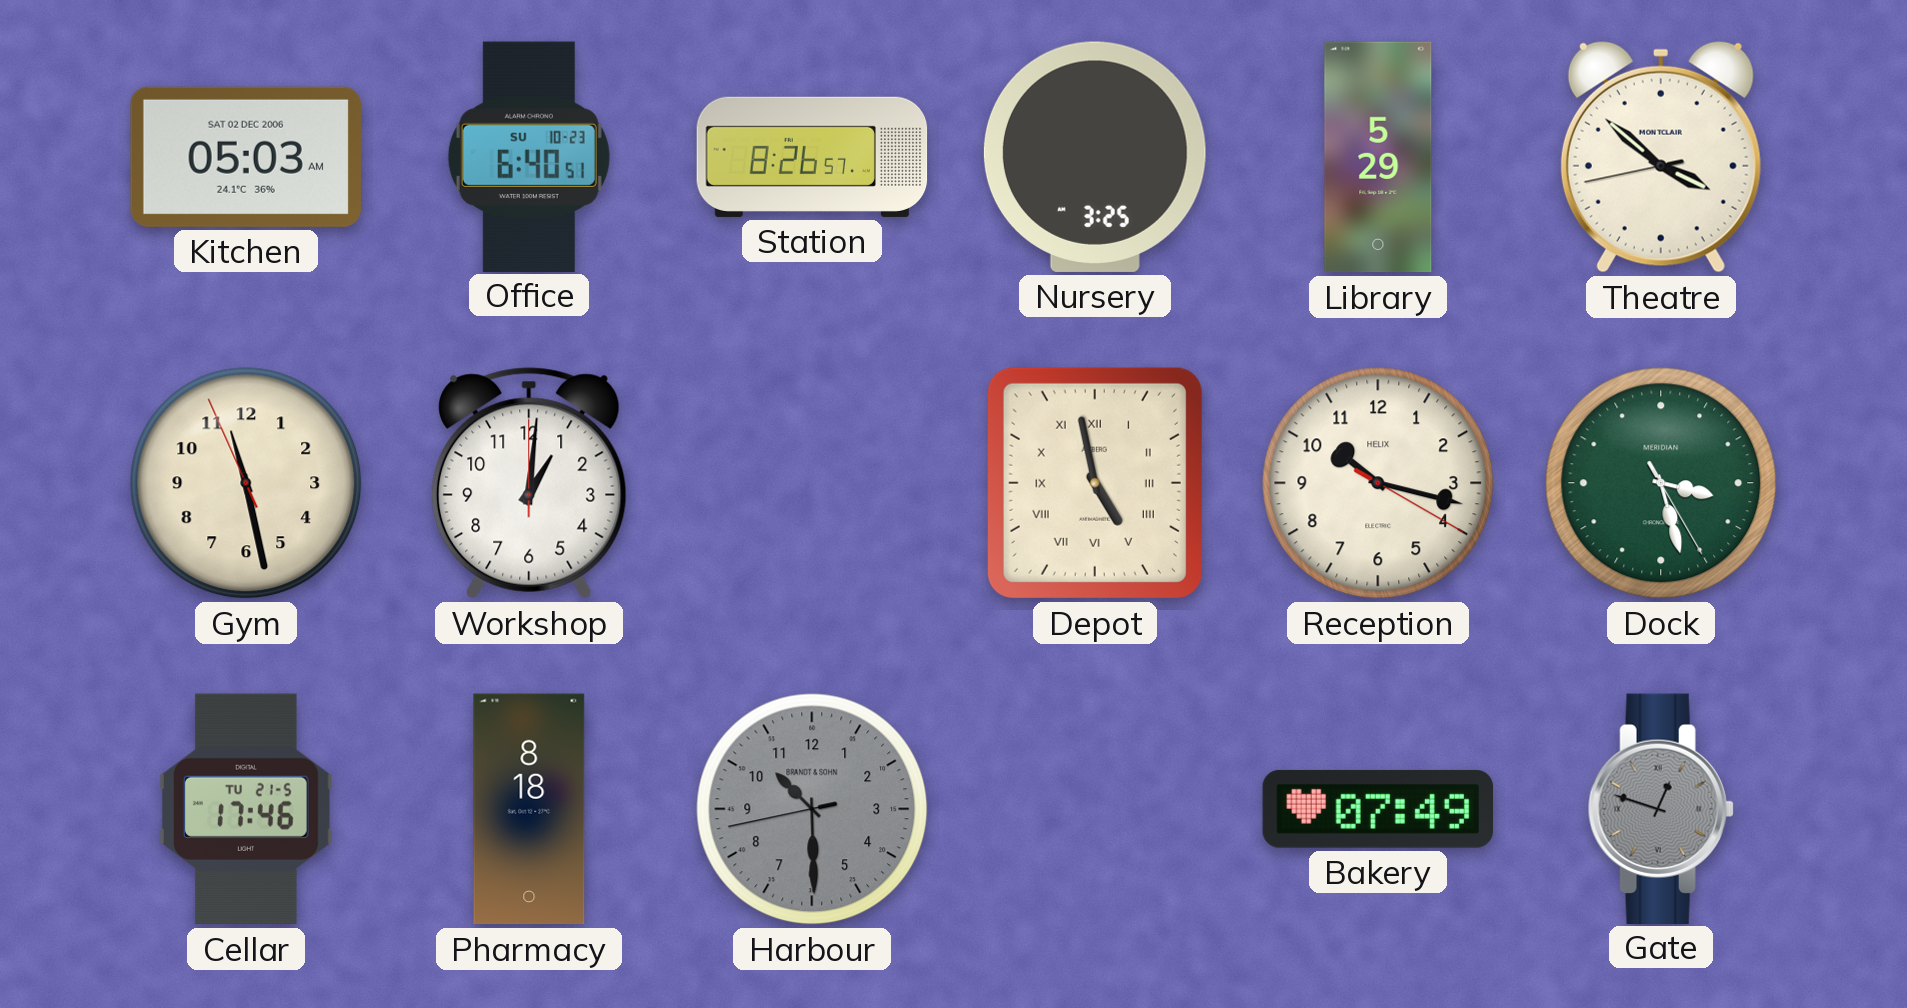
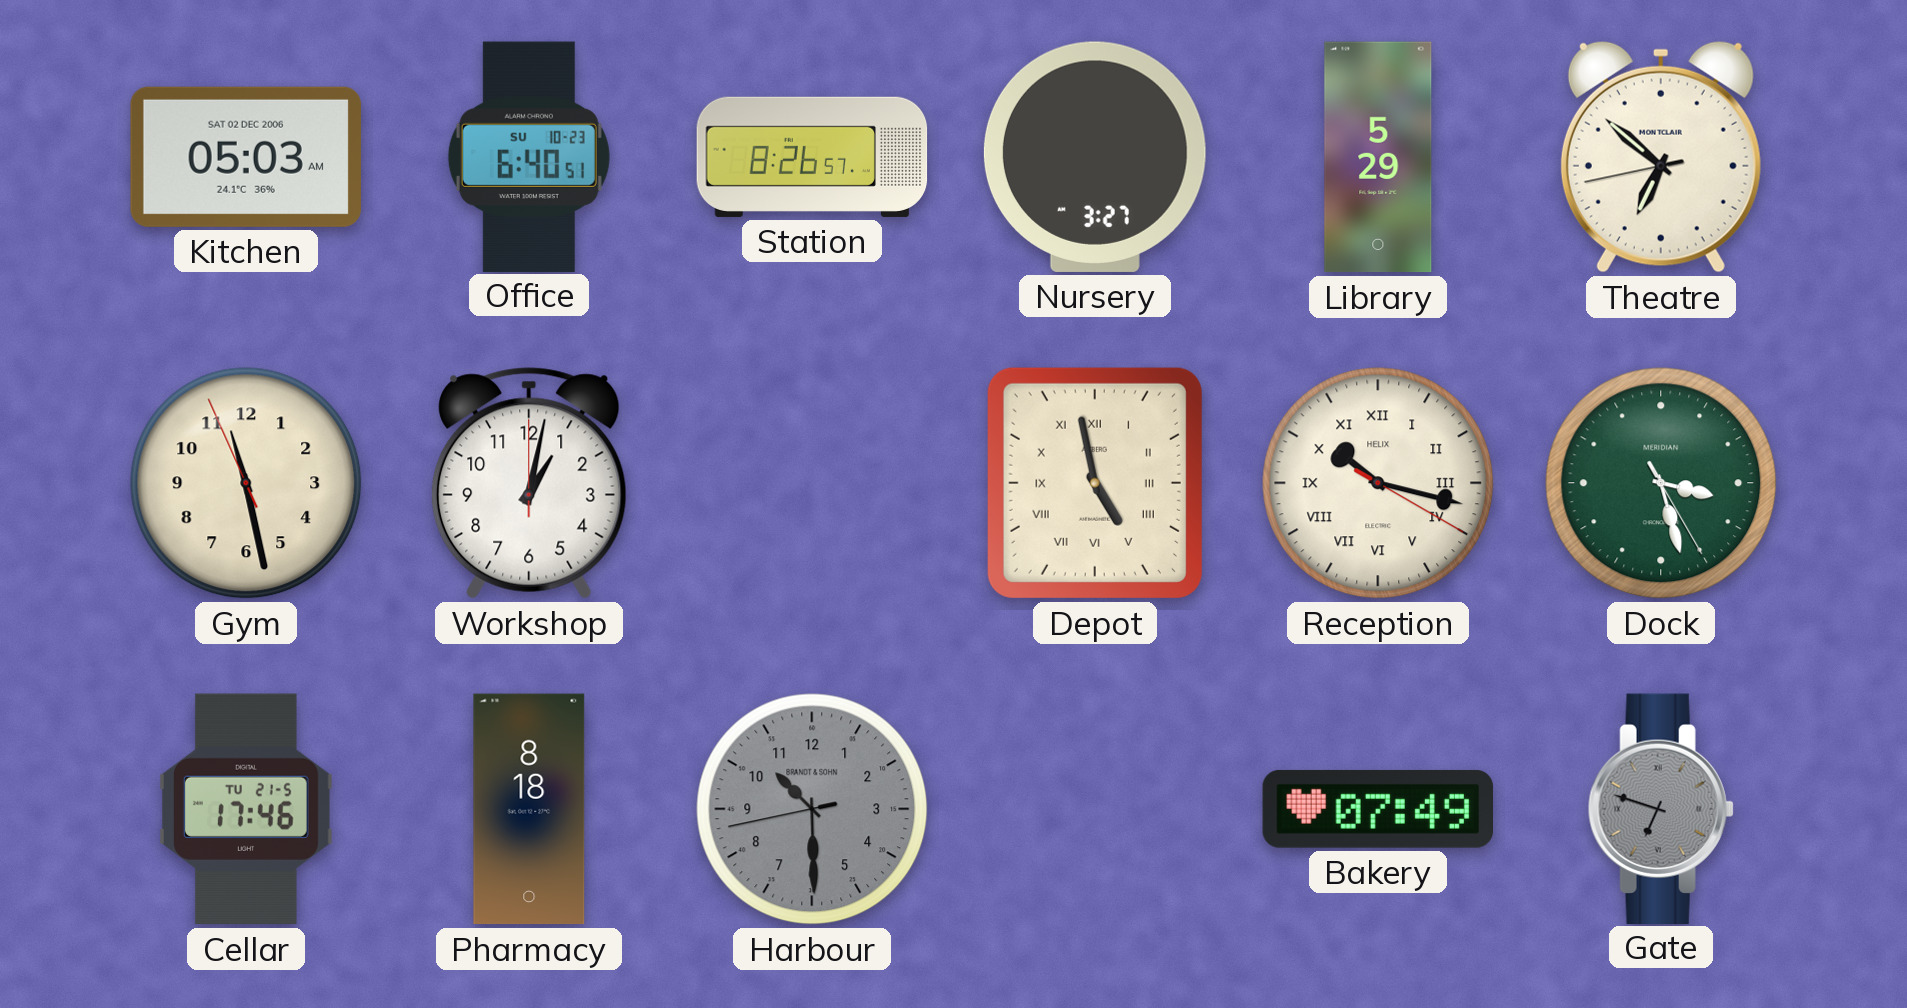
Nursery: 3:25 -> 3:27
Theatre: 3:51 -> 6:51
Workshop: 1:01 -> 1:02
Reception numerals: Arabic -> Roman
Gate: 12:48 -> 6:48
